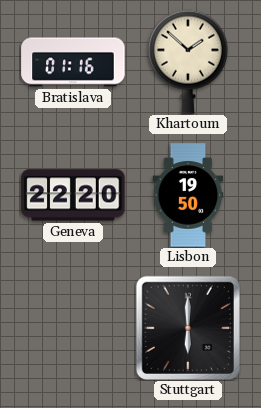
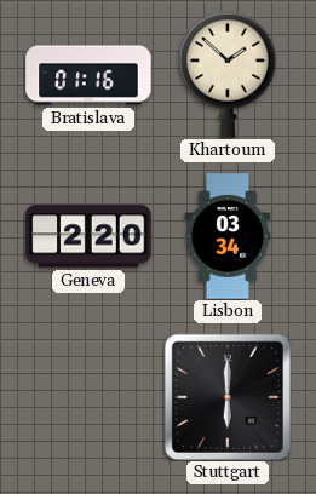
Geneva: 22:20 -> 2:20
Lisbon: 19:50 -> 03:34
